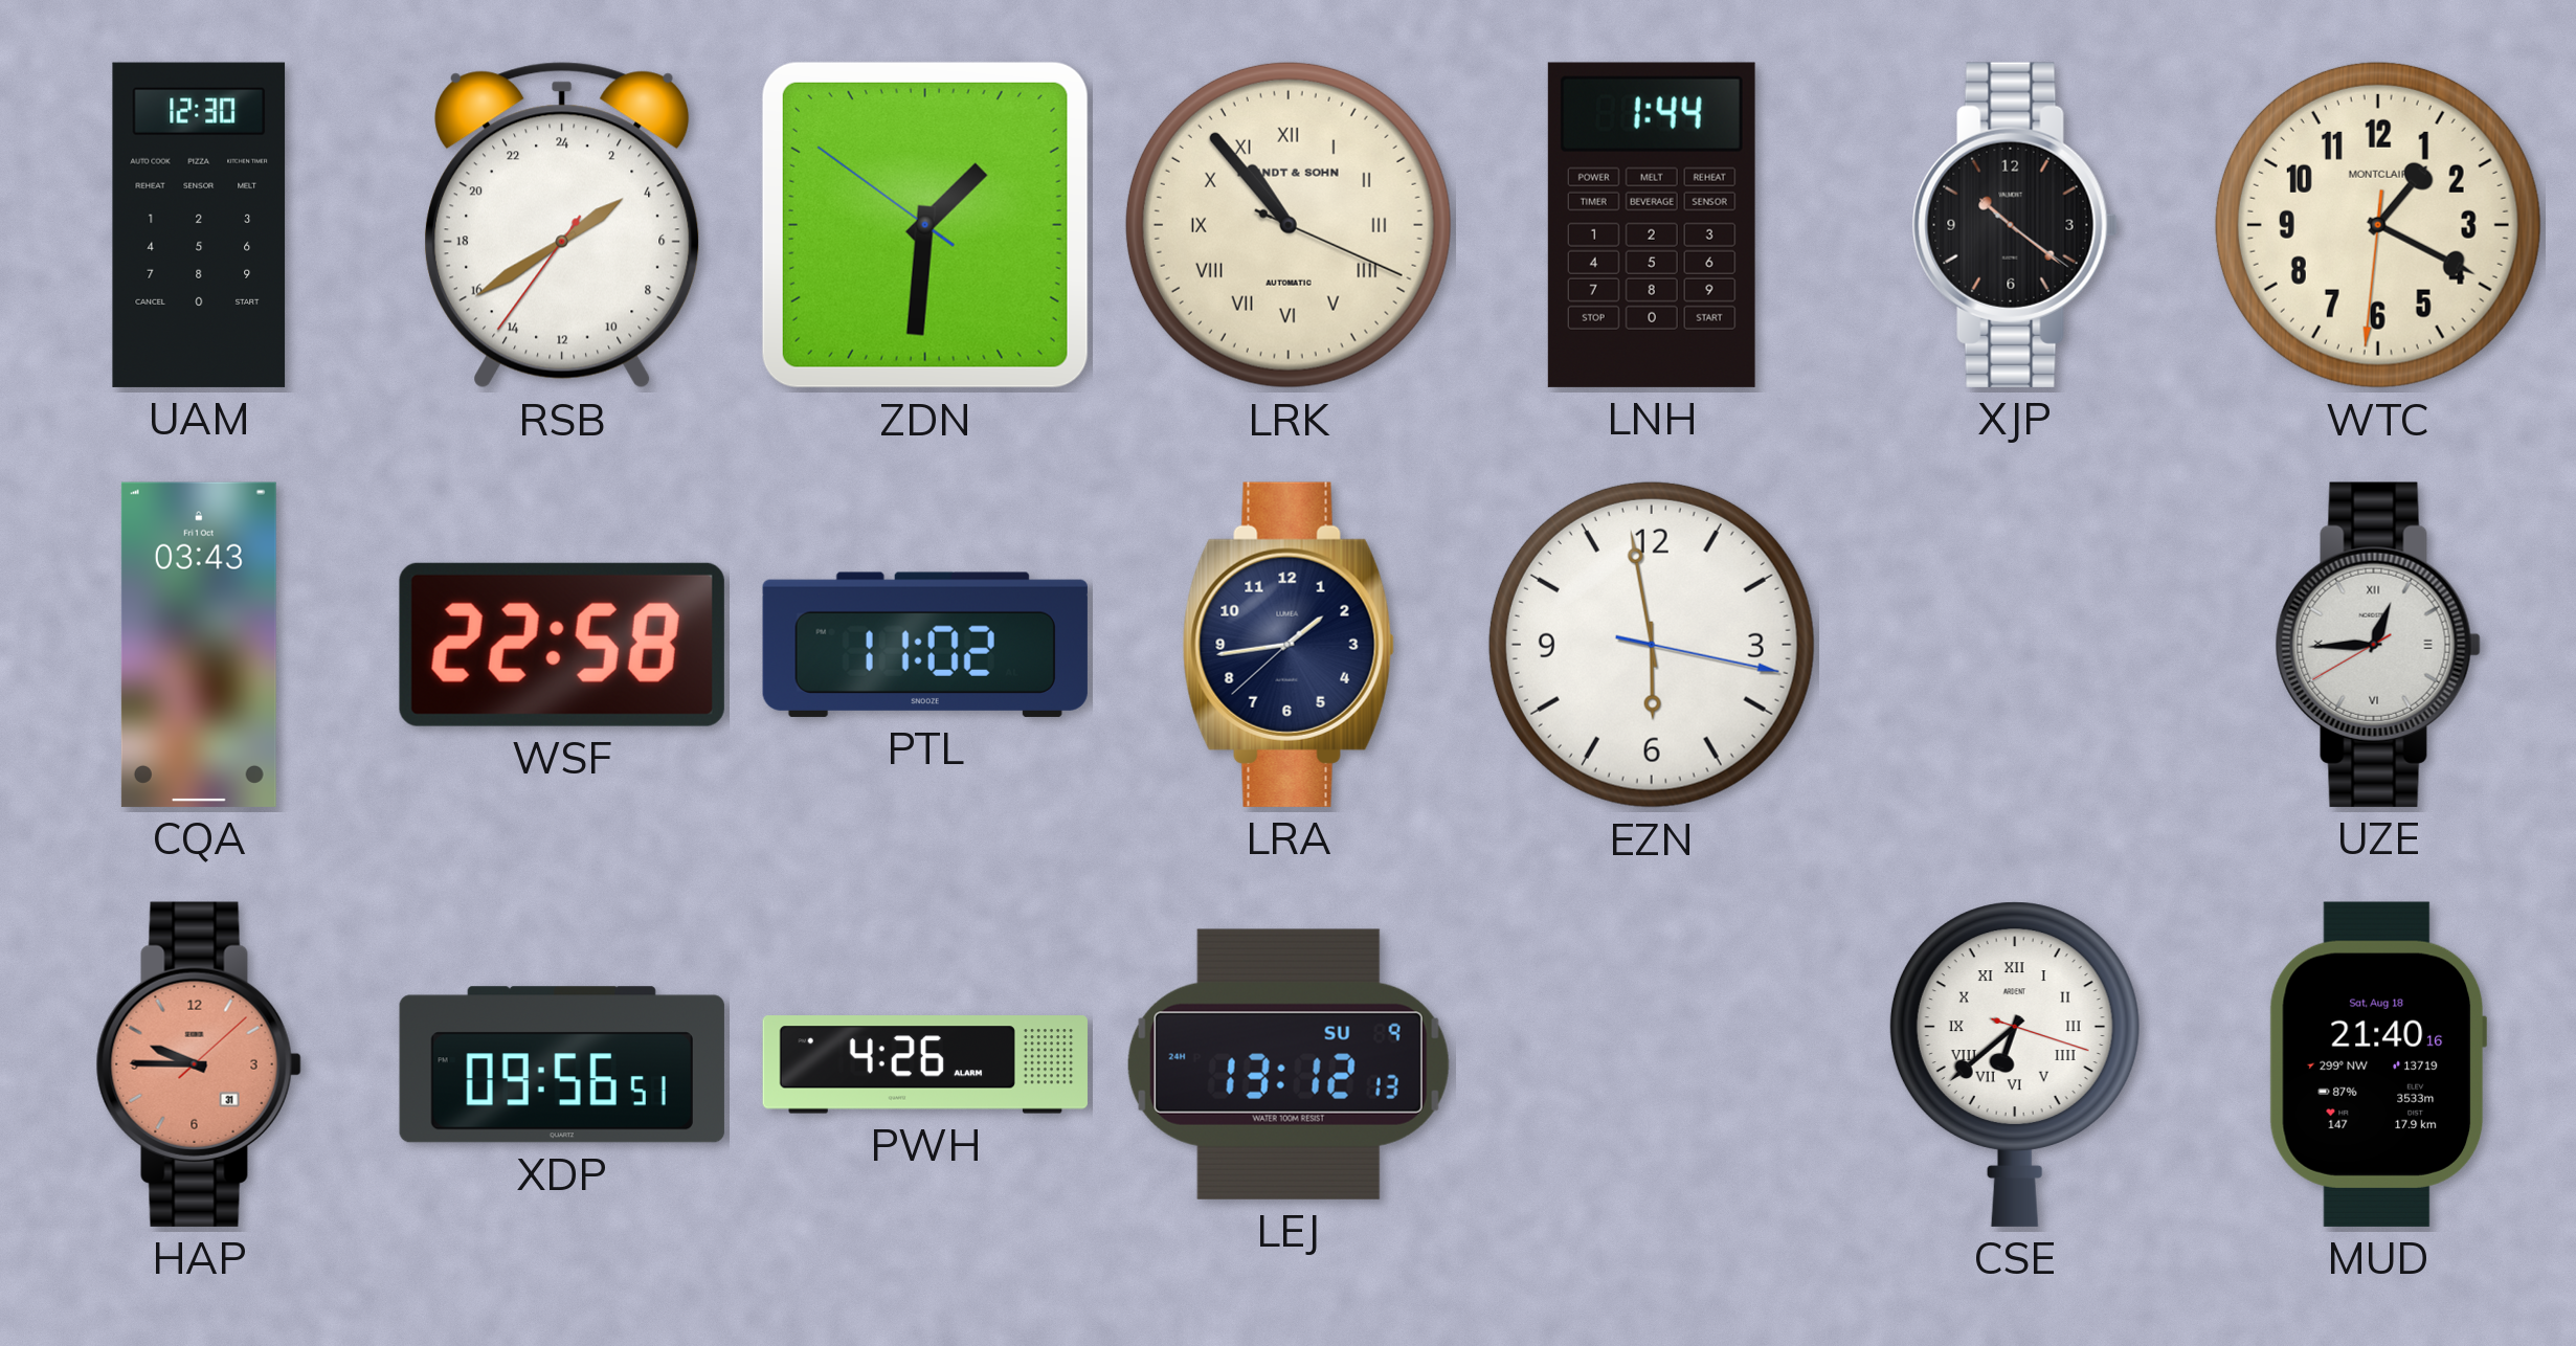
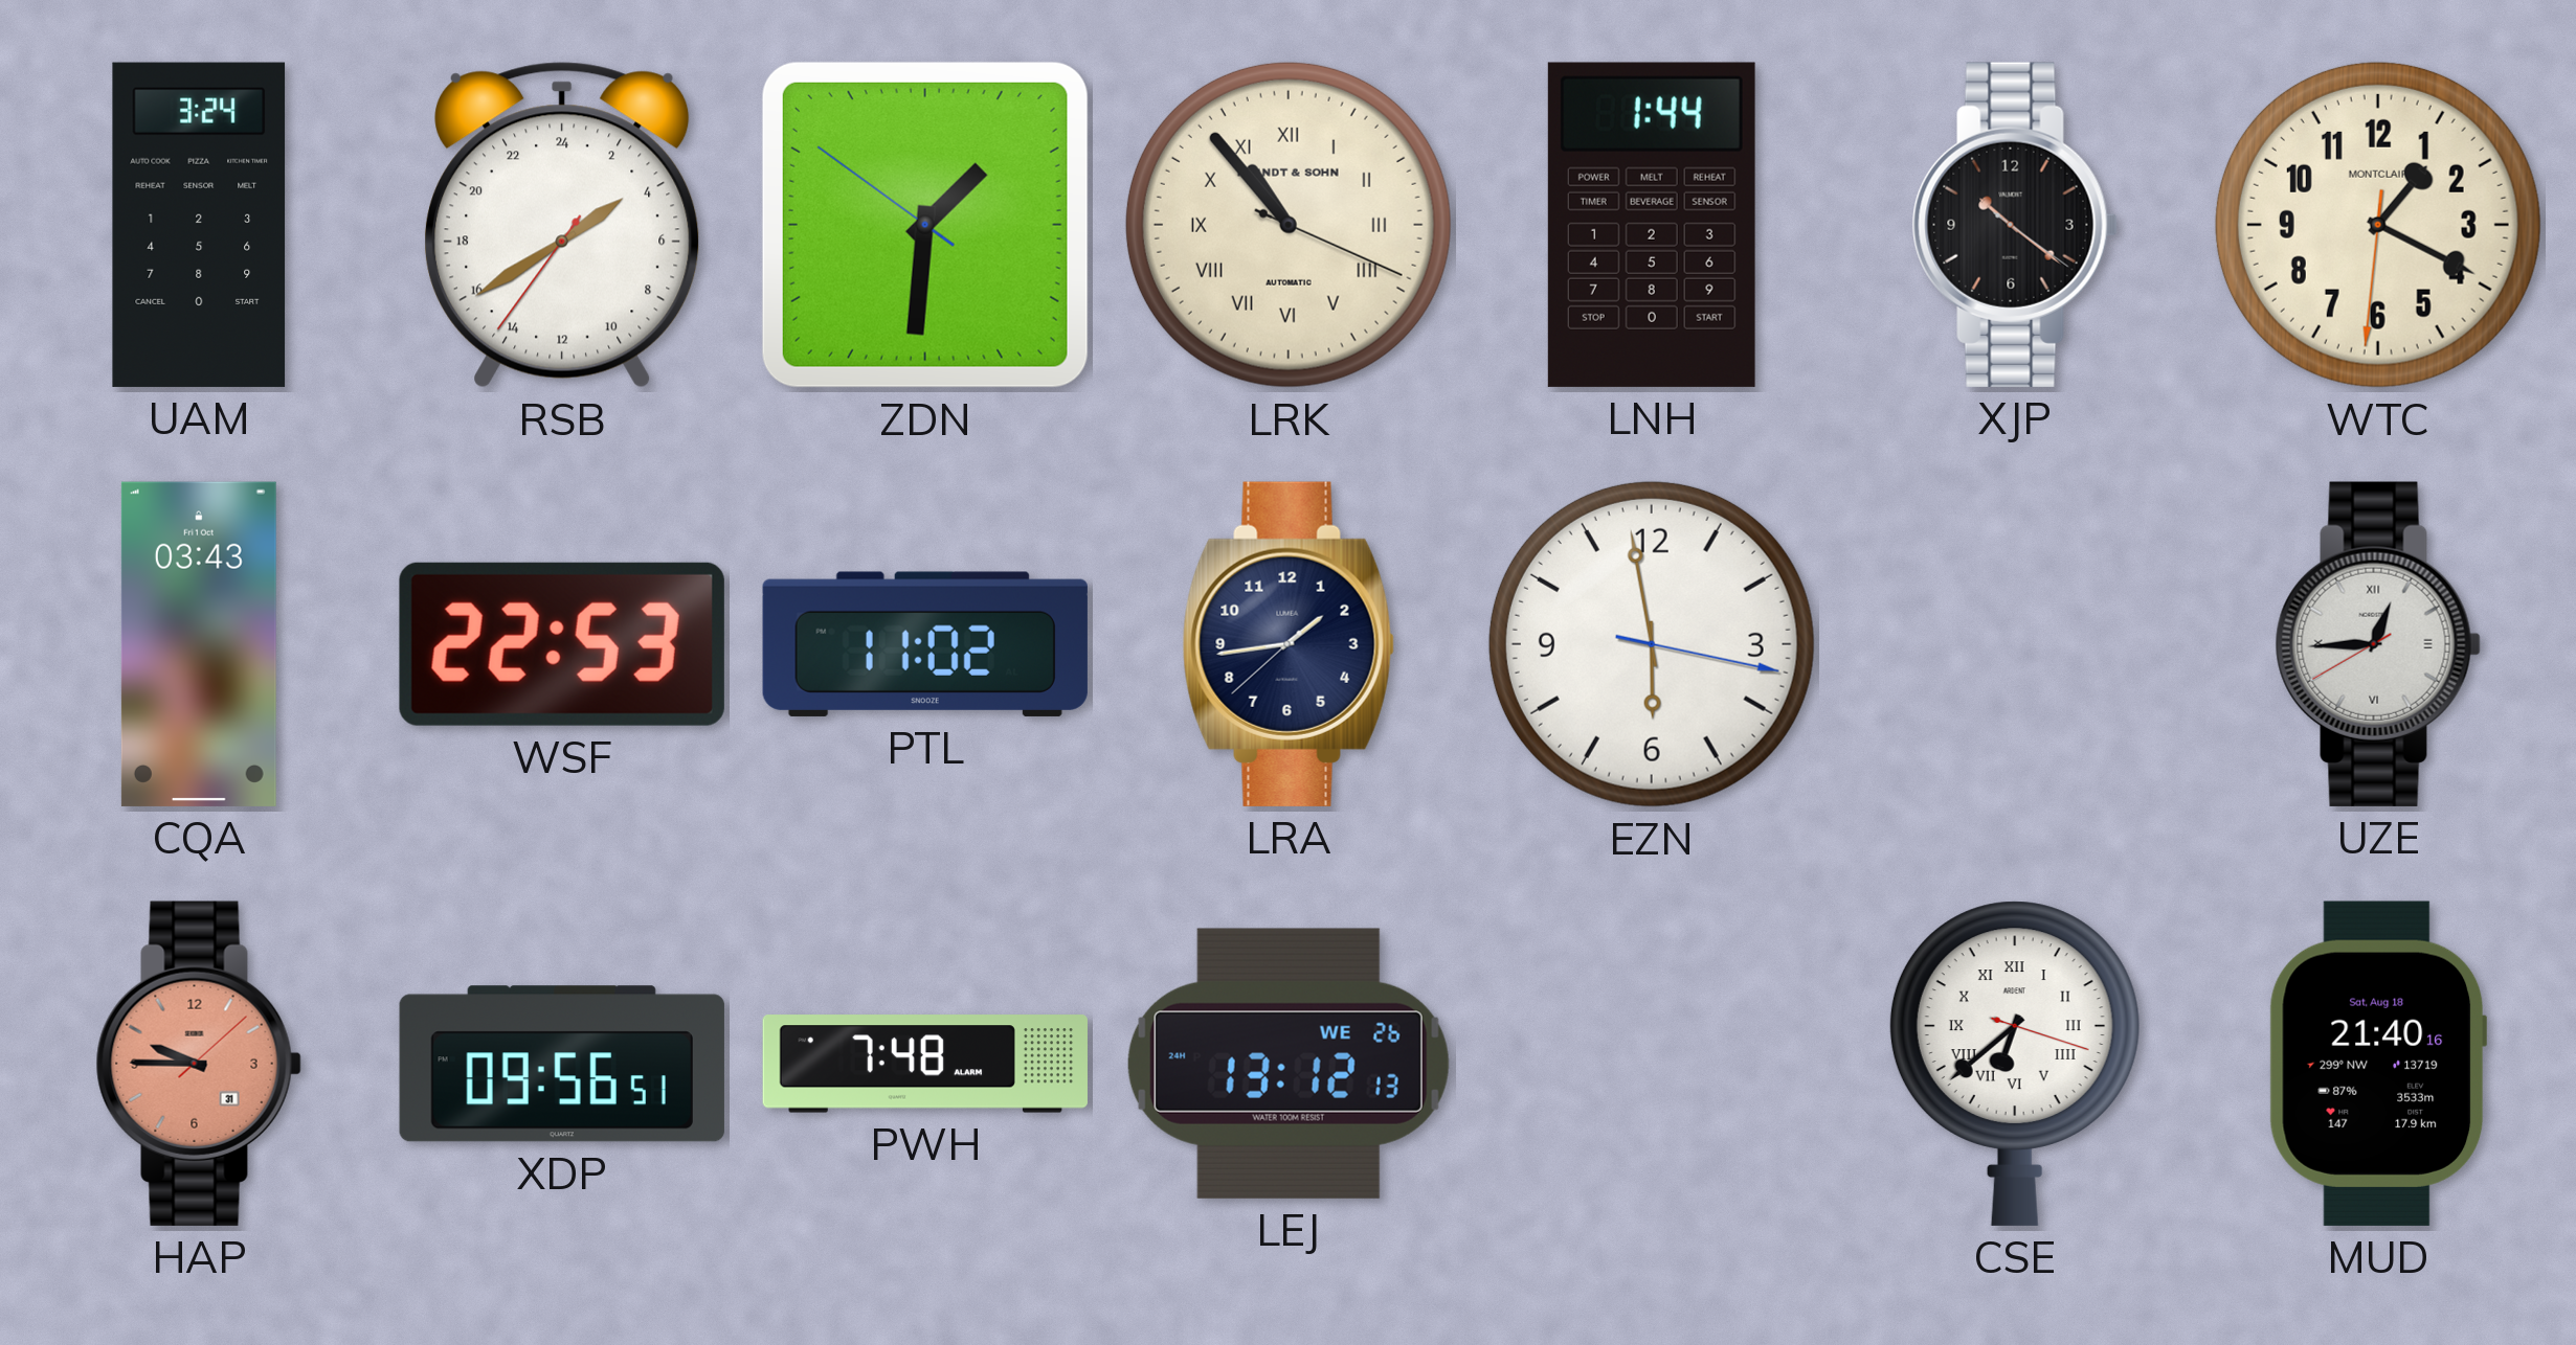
UAM: 12:30 -> 3:24
WSF: 22:58 -> 22:53
PWH: 4:26 -> 7:48
LEJ date: SU 9 -> WE 26
